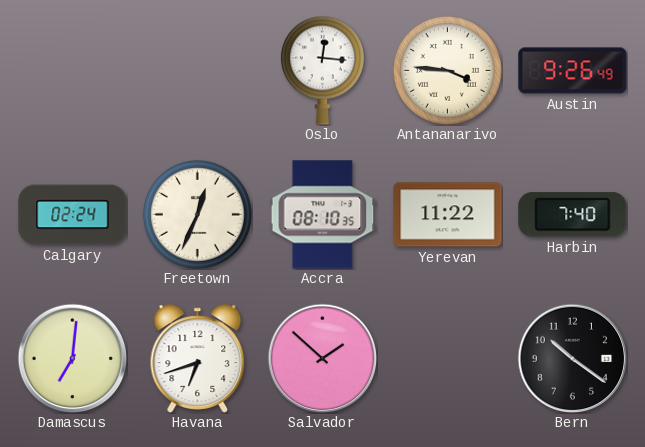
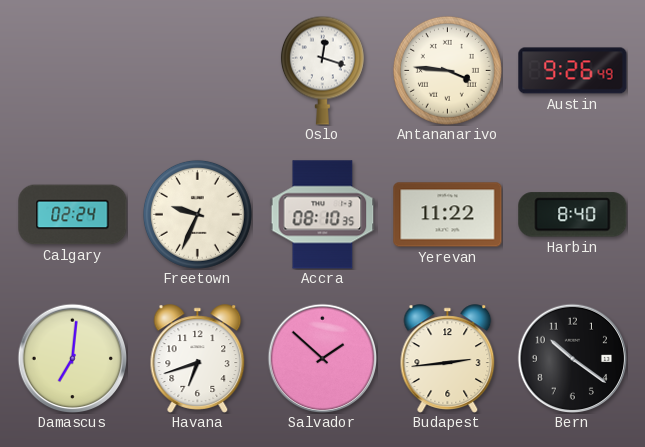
Oslo: 12:16 -> 12:18
Freetown: 12:34 -> 9:34
Harbin: 7:40 -> 8:40
Budapest: none -> 2:44
